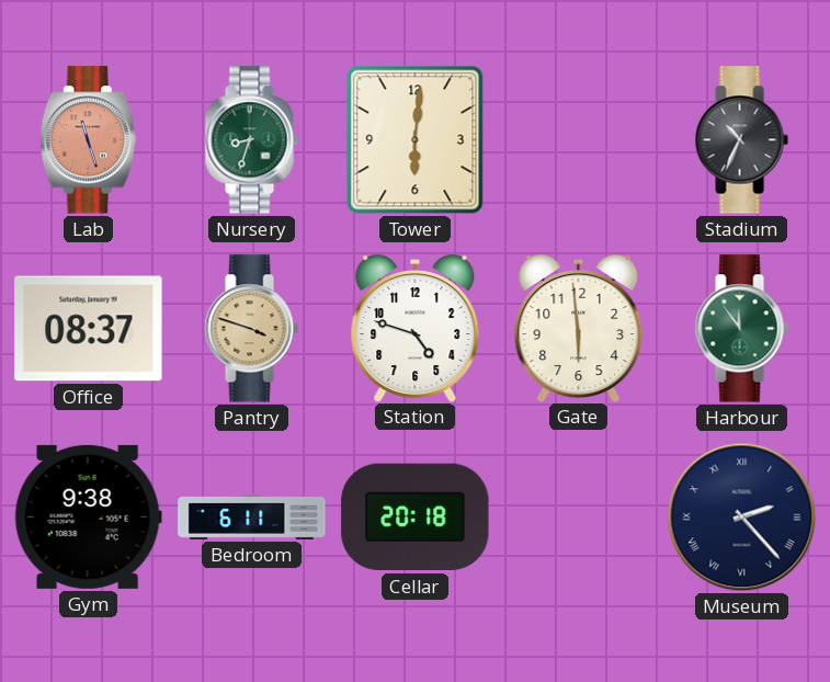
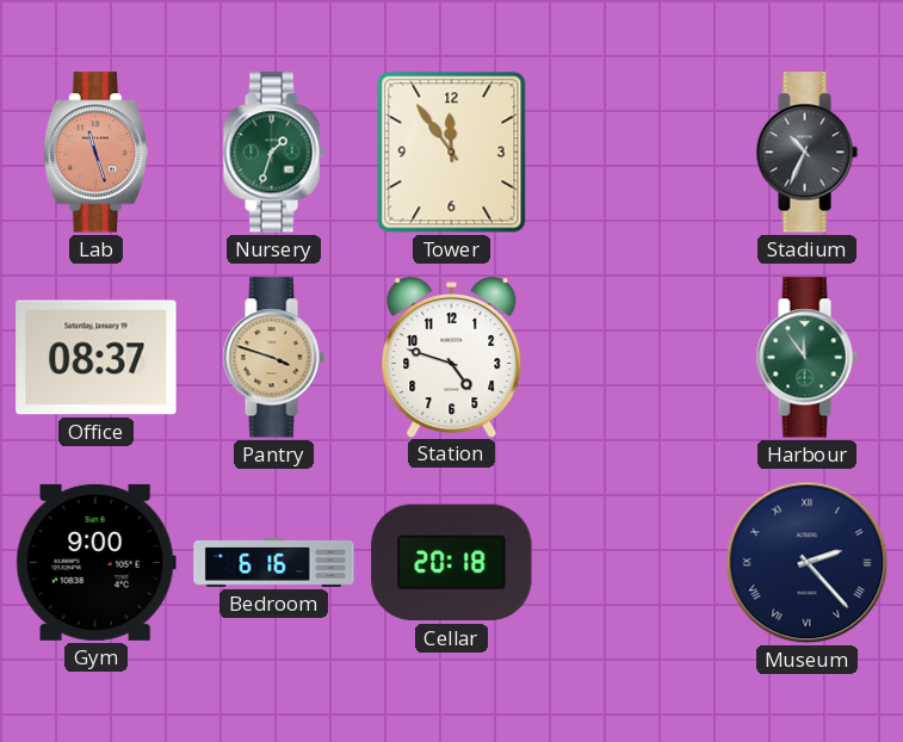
Nursery: 8:33 -> 1:33
Tower: 6:01 -> 11:54
Gate: 5:59 -> none
Gym: 9:38 -> 9:00
Bedroom: 6:11 -> 6:16
